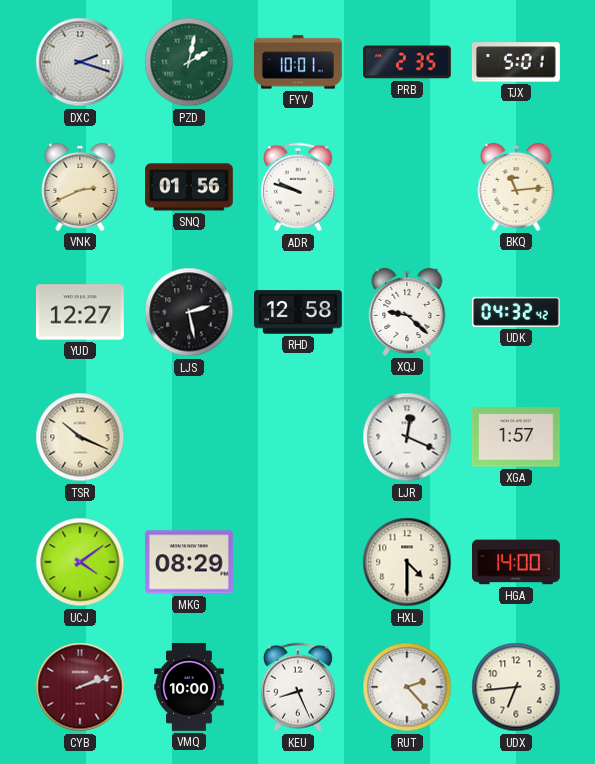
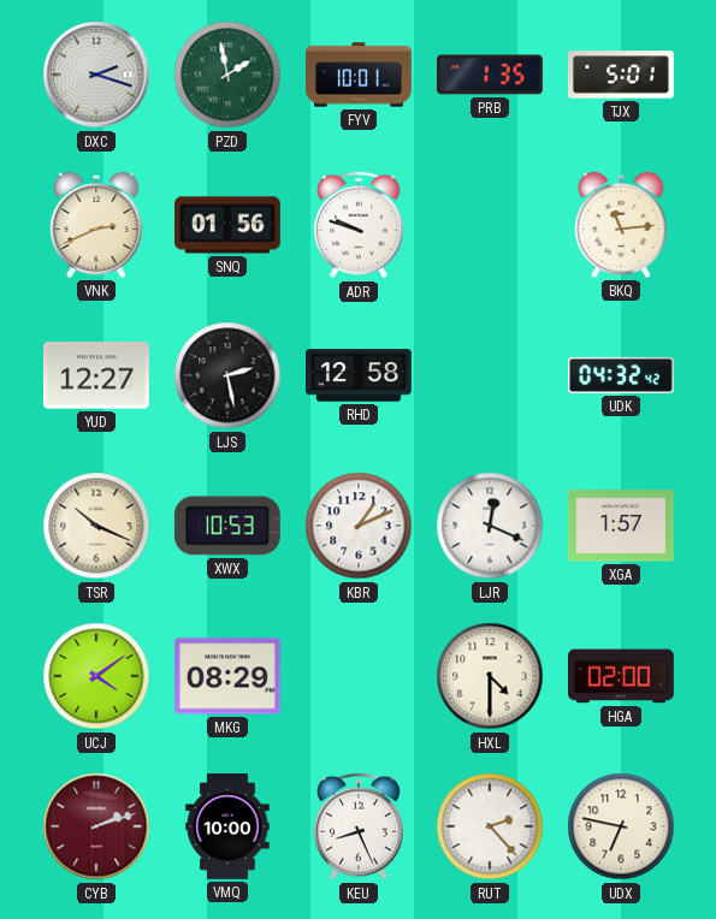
PZD: 2:02 -> 1:58
PRB: 2:35 -> 1:35
XQJ: 9:22 -> none
XWX: none -> 10:53
KBR: none -> 1:11
HGA: 14:00 -> 02:00
UDX: 6:44 -> 6:47
